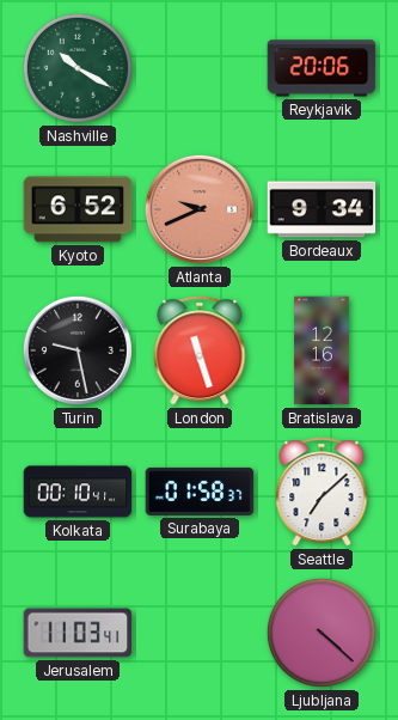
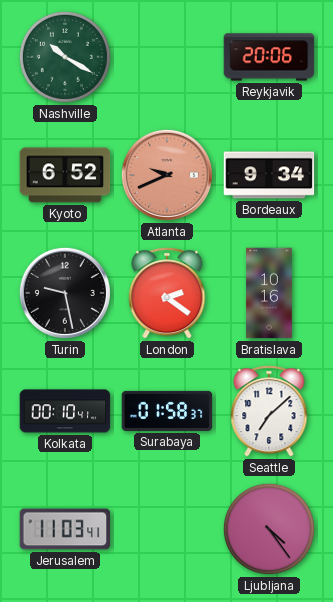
London: 11:27 -> 2:21
Bratislava: 12:16 -> 10:16
Ljubljana: 4:22 -> 4:24
